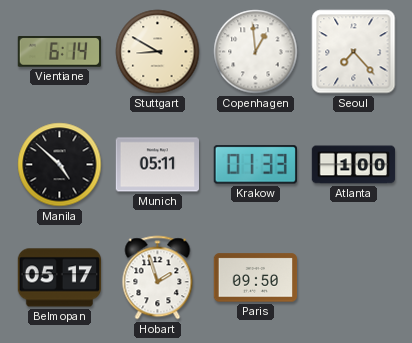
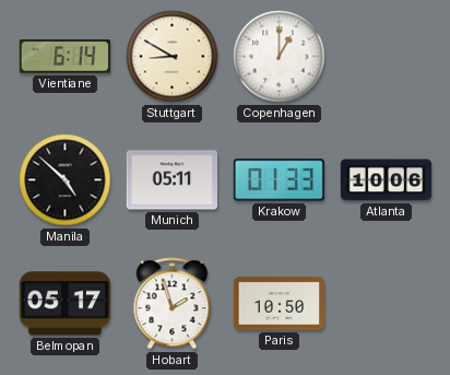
Copenhagen: 12:59 -> 1:00
Seoul: 7:23 -> none
Atlanta: 1:00 -> 10:06
Paris: 09:50 -> 10:50
